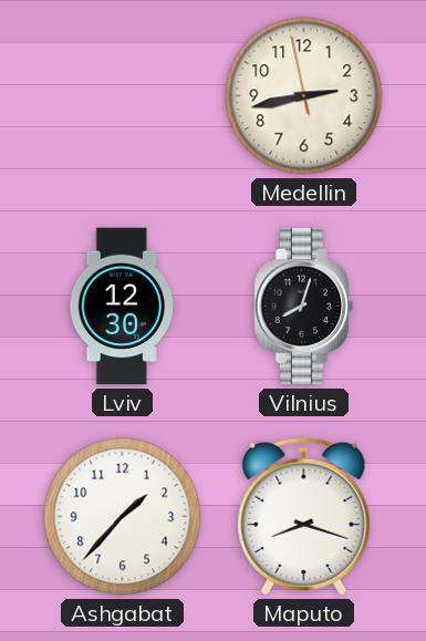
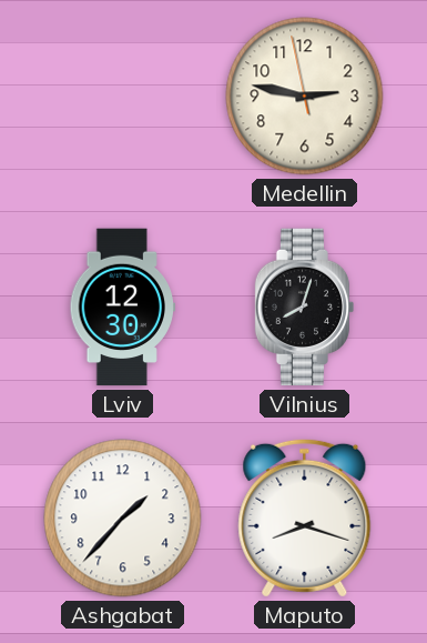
Medellin: 2:42 -> 2:46
